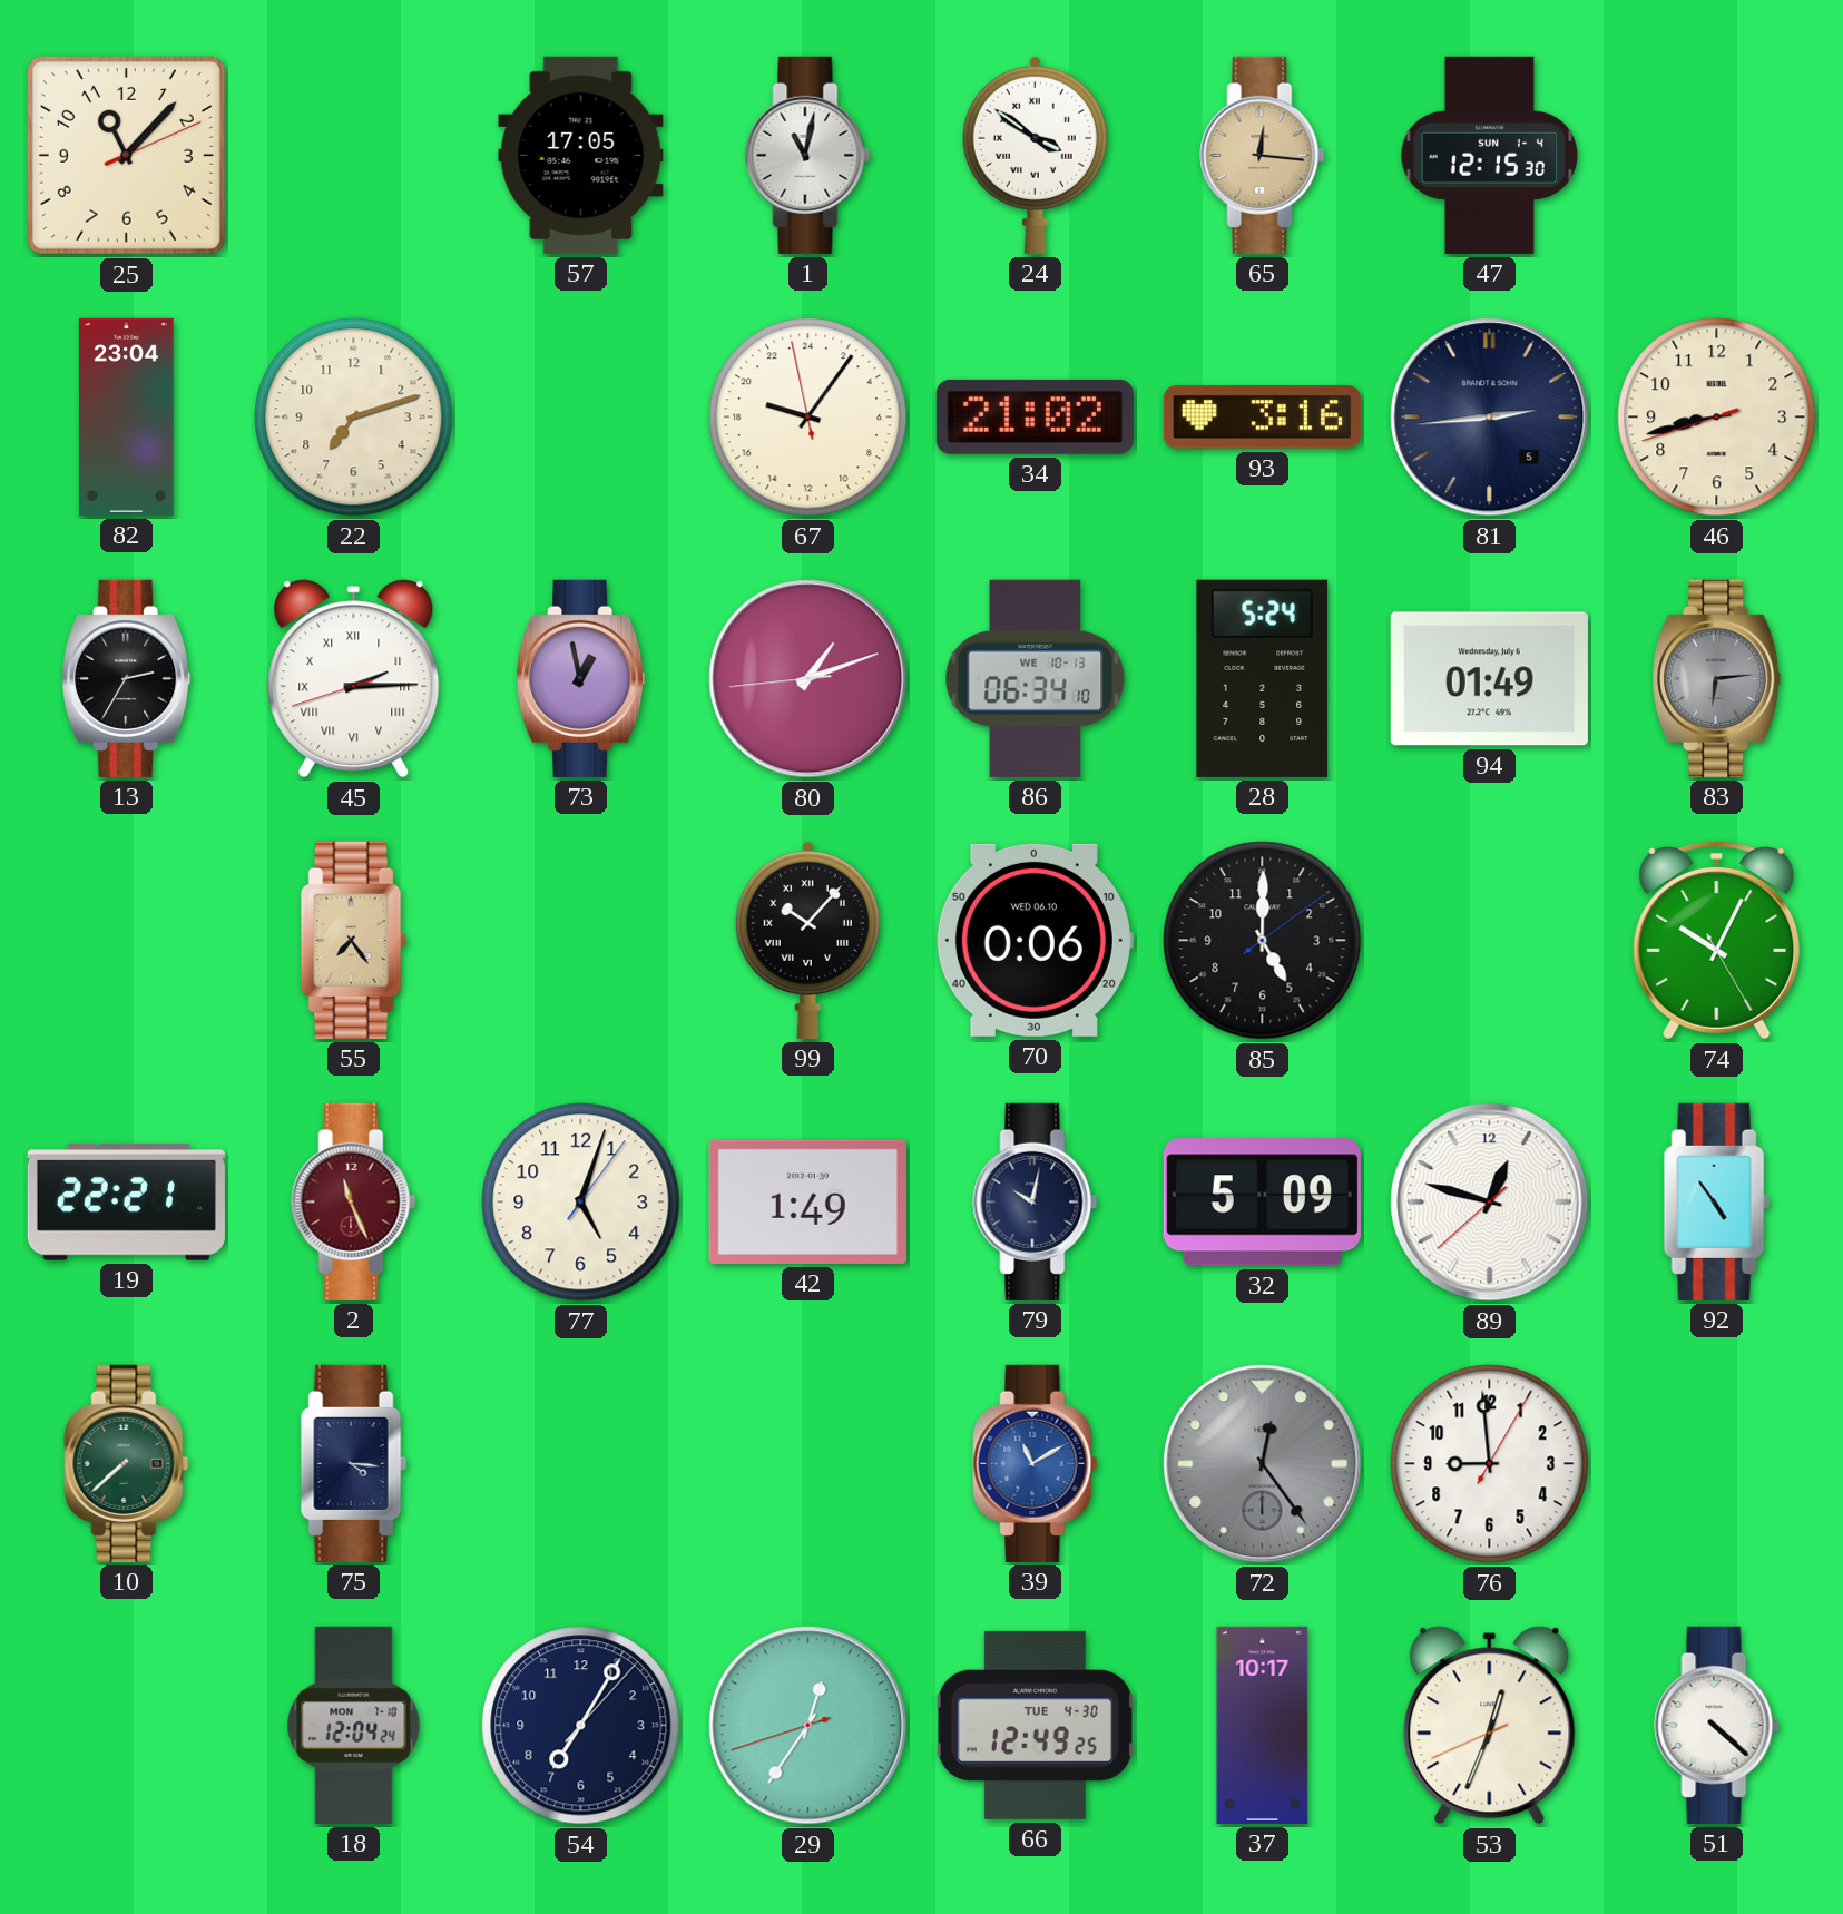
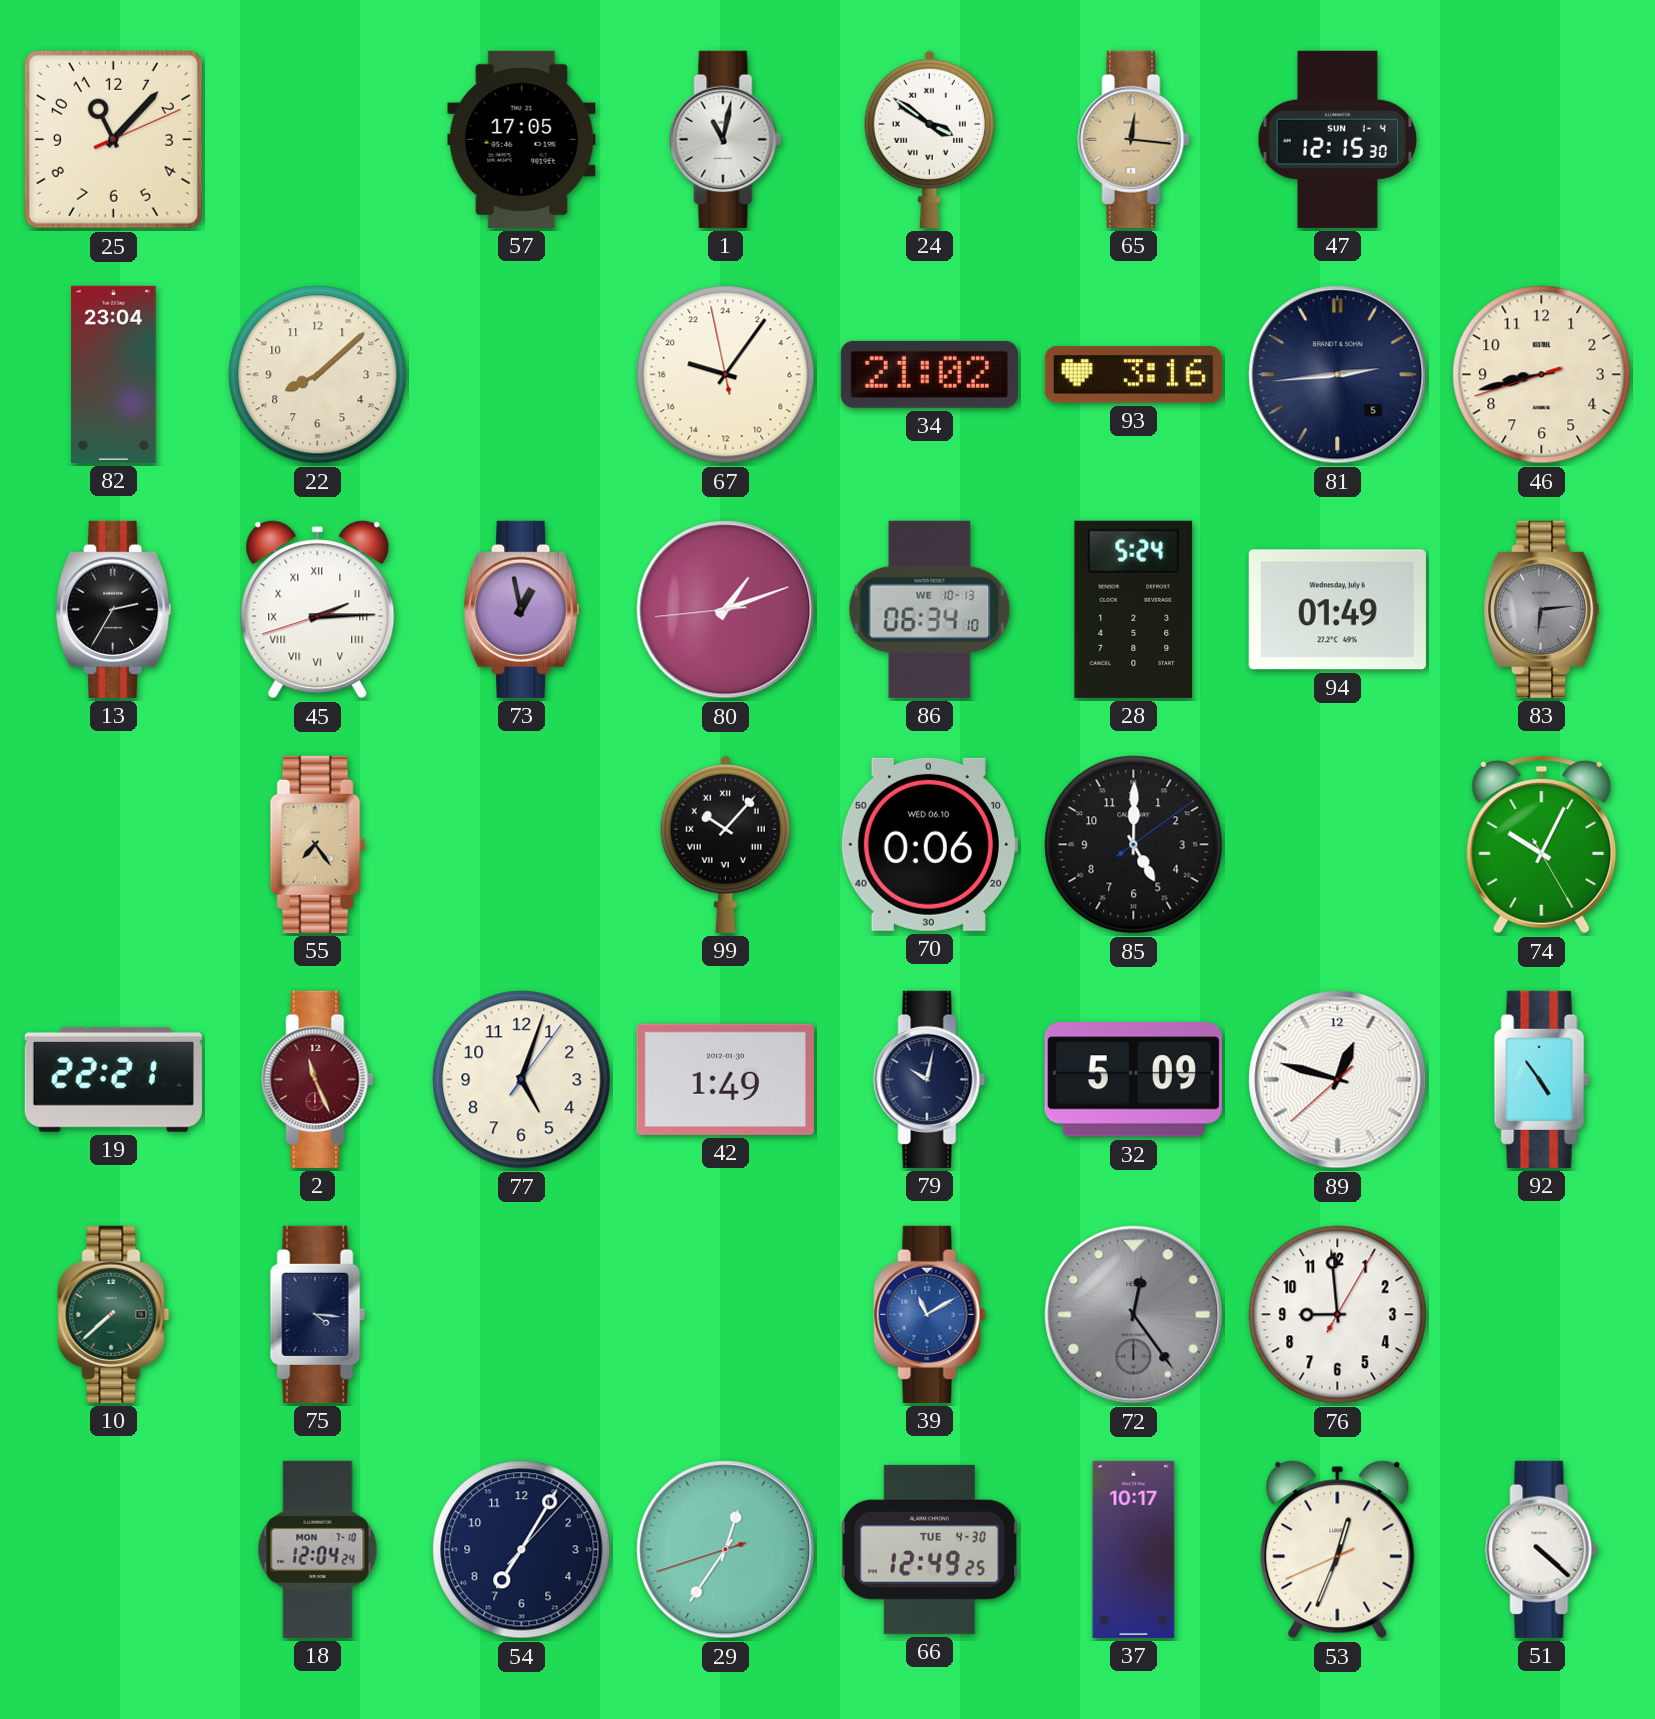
22: 7:12 -> 8:08
